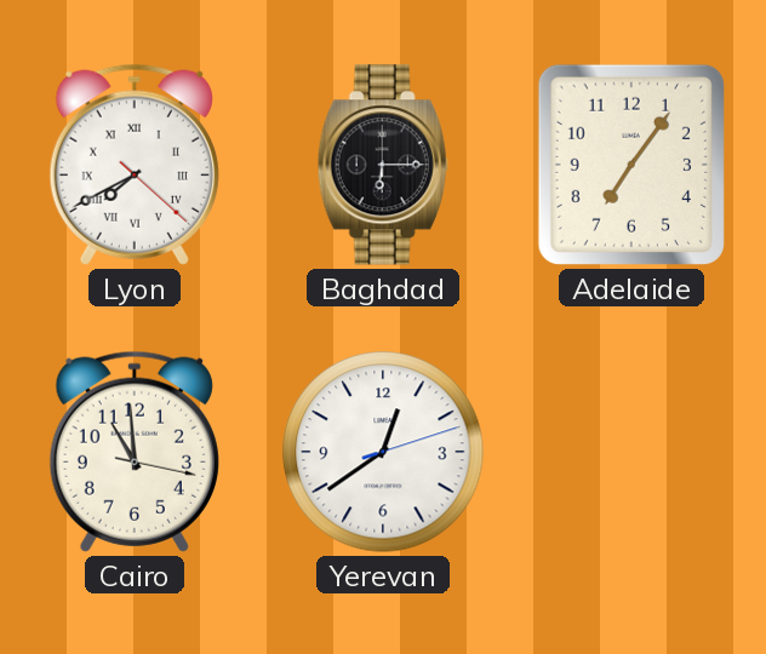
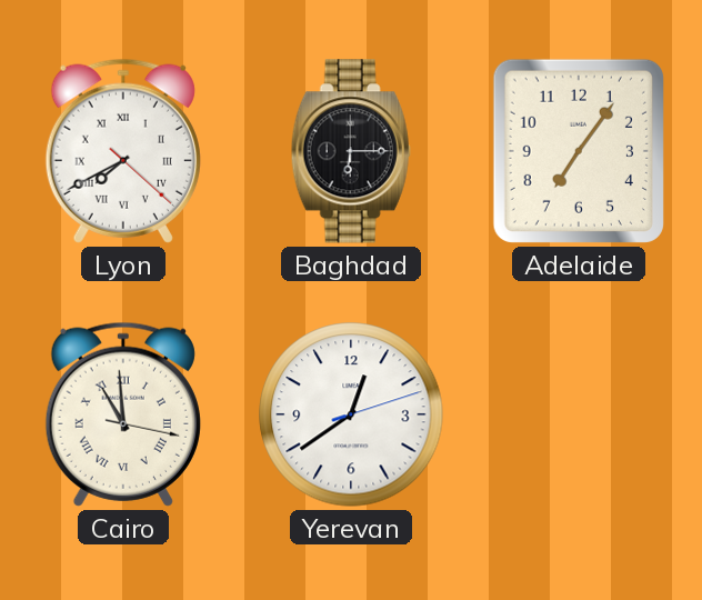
Cairo numerals: Arabic -> Roman
